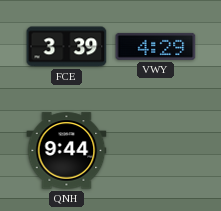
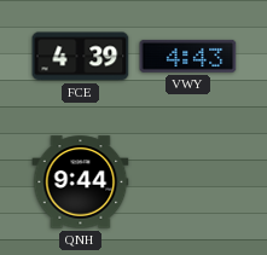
FCE: 3:39 -> 4:39
VWY: 4:29 -> 4:43
